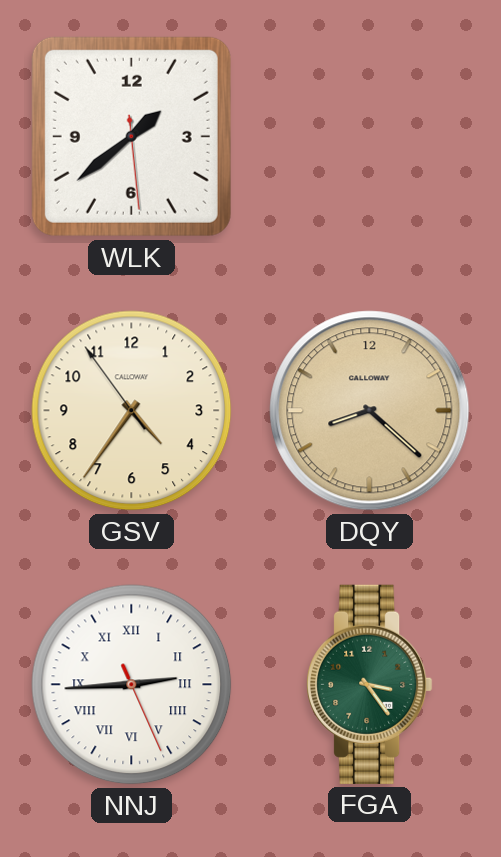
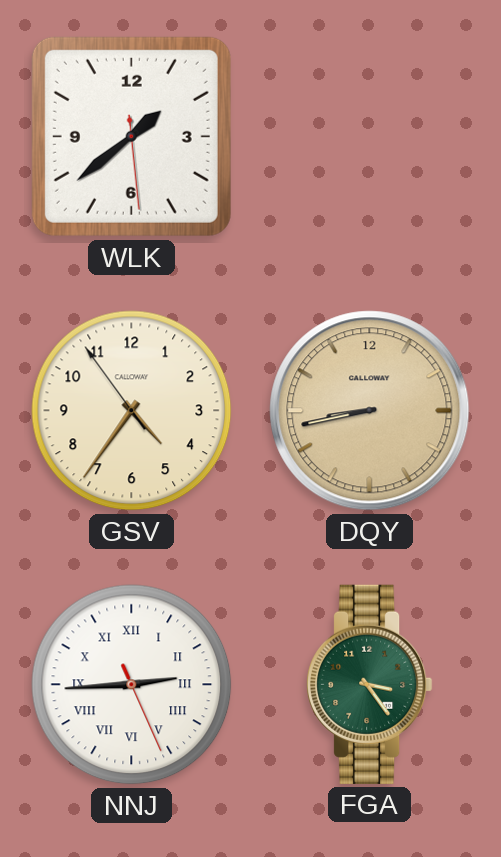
DQY: 8:22 -> 8:43
